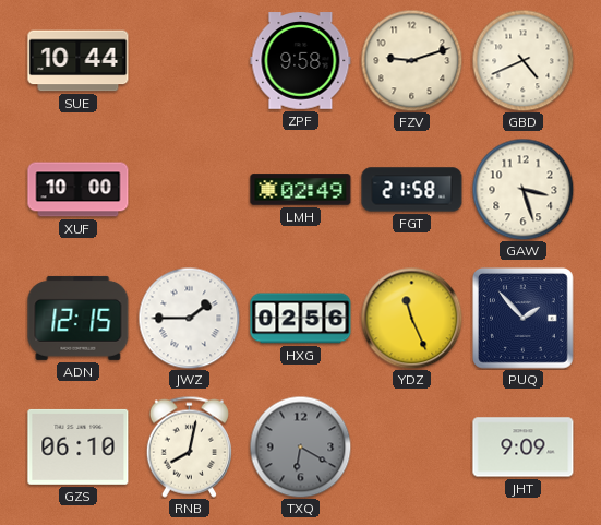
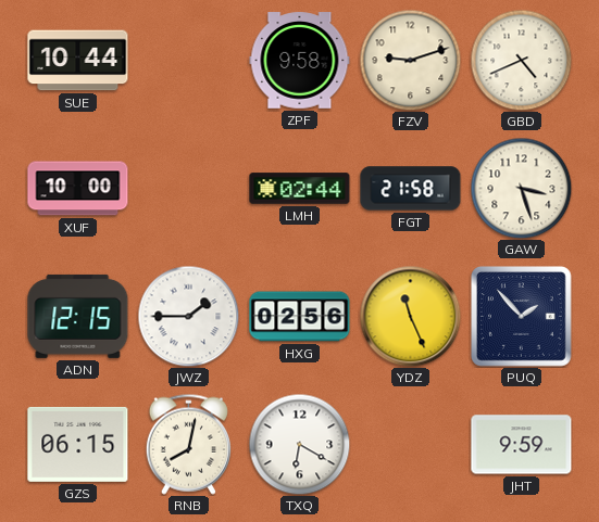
LMH: 02:49 -> 02:44
GZS: 06:10 -> 06:15
TXQ dial: grey -> white
JHT: 9:09 -> 9:59
